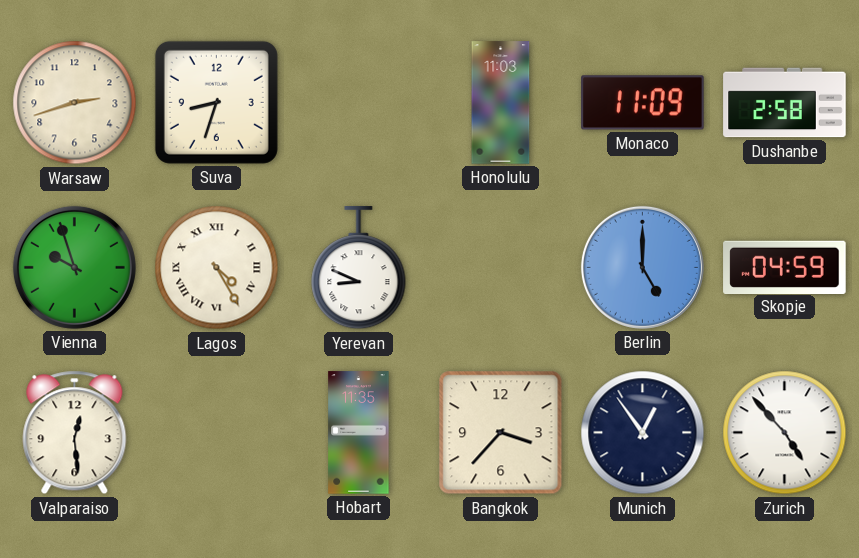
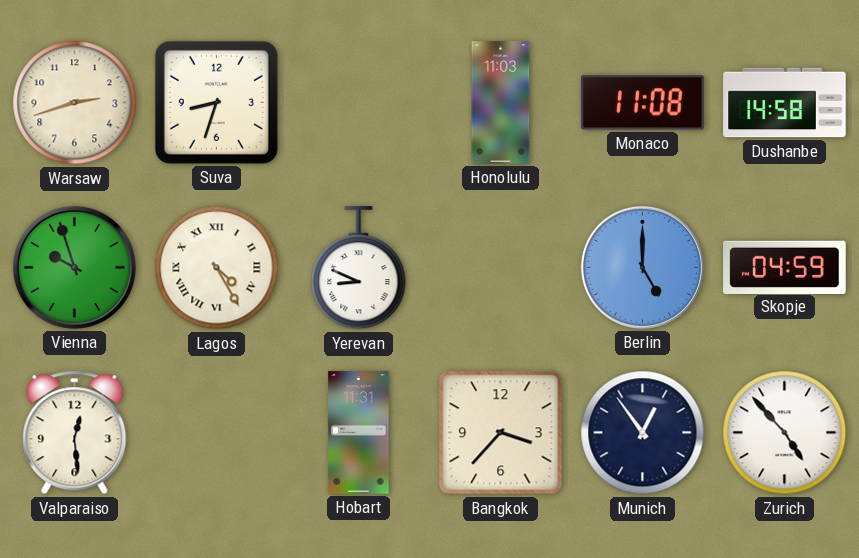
Monaco: 11:09 -> 11:08
Dushanbe: 2:58 -> 14:58
Hobart: 11:35 -> 11:31
